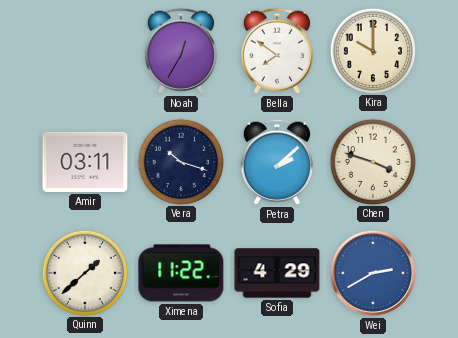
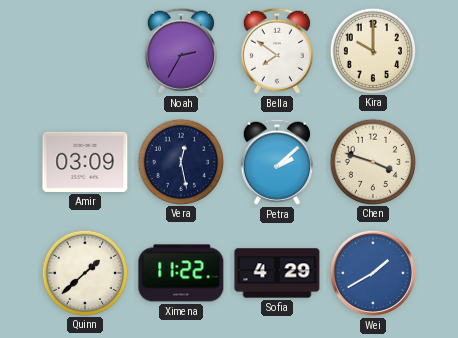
Noah: 12:35 -> 2:35
Amir: 03:11 -> 03:09
Vera: 10:18 -> 12:28
Wei: 2:40 -> 1:40
